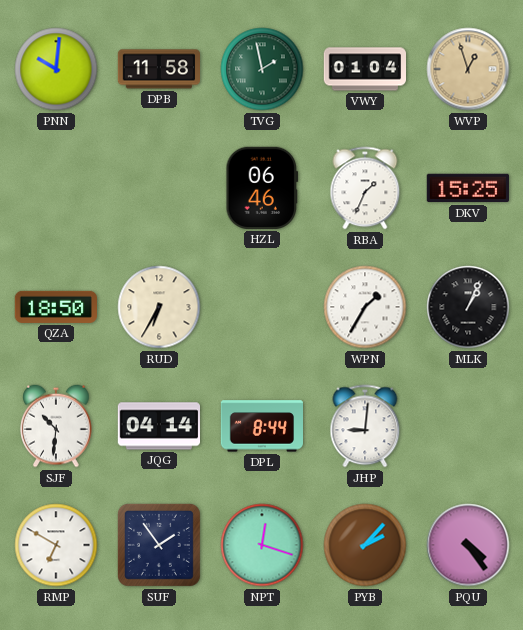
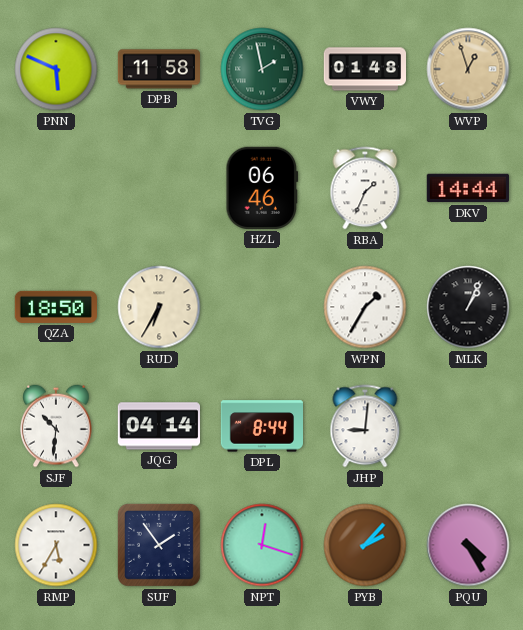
PNN: 10:01 -> 5:49
VWY: 01:04 -> 01:48
DKV: 15:25 -> 14:44
RMP: 6:50 -> 5:35
PQU: 4:24 -> 4:25
